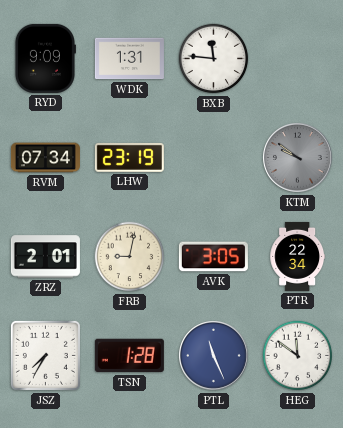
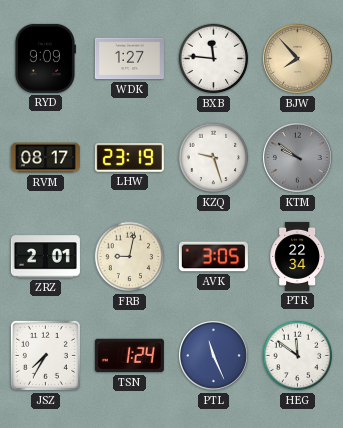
WDK: 1:31 -> 1:27
BJW: none -> 7:53
RVM: 07:34 -> 08:17
KZQ: none -> 9:27
TSN: 1:28 -> 1:24
